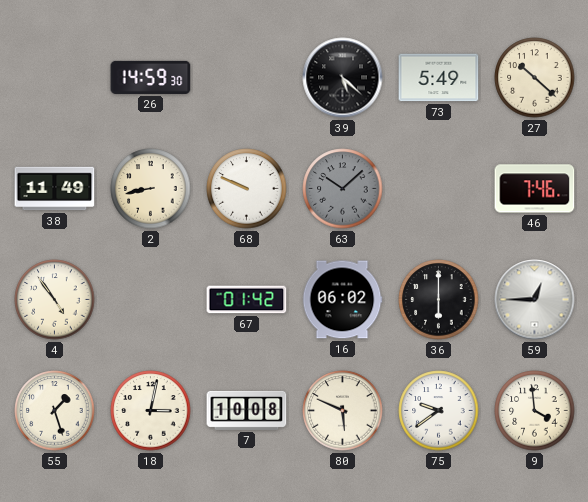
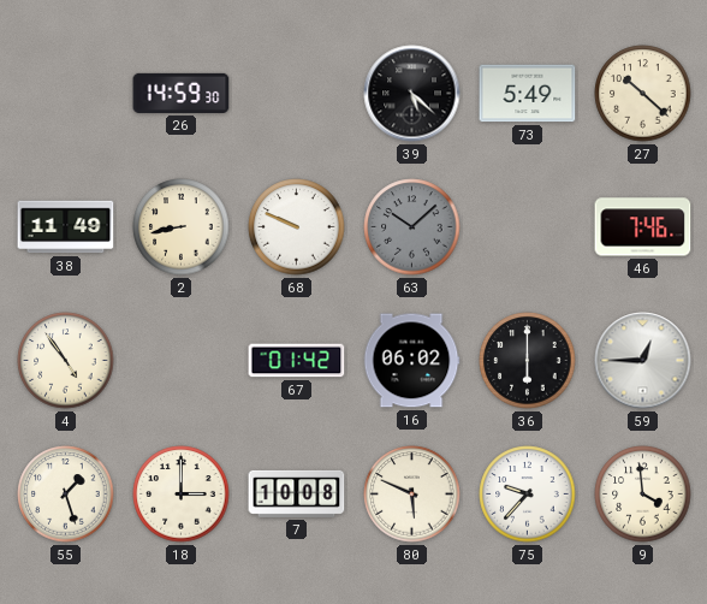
18: 3:02 -> 3:00
75: 9:39 -> 9:37
